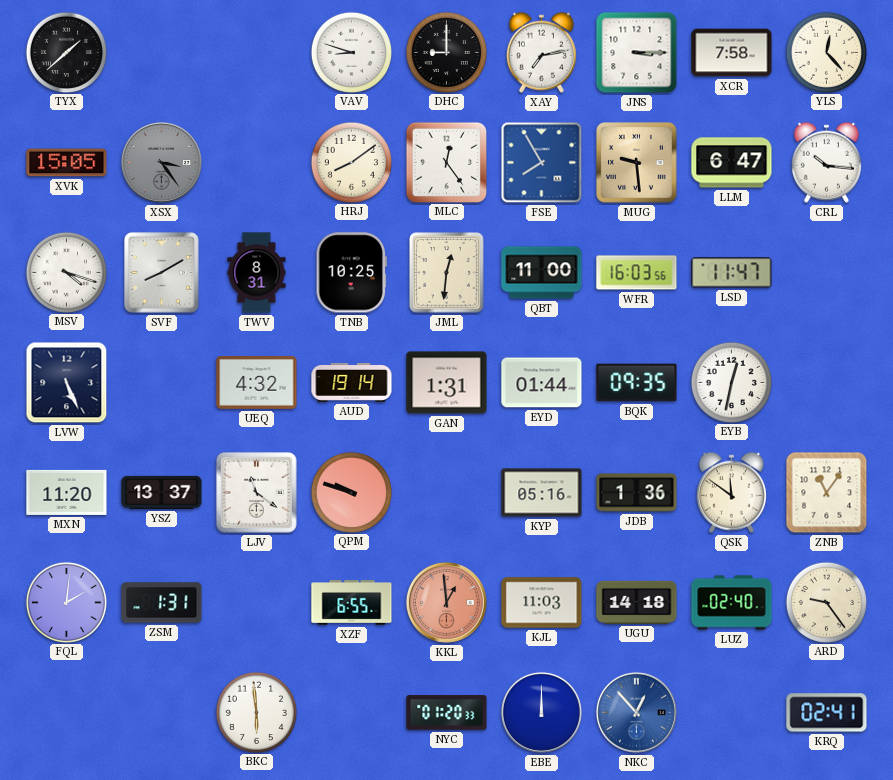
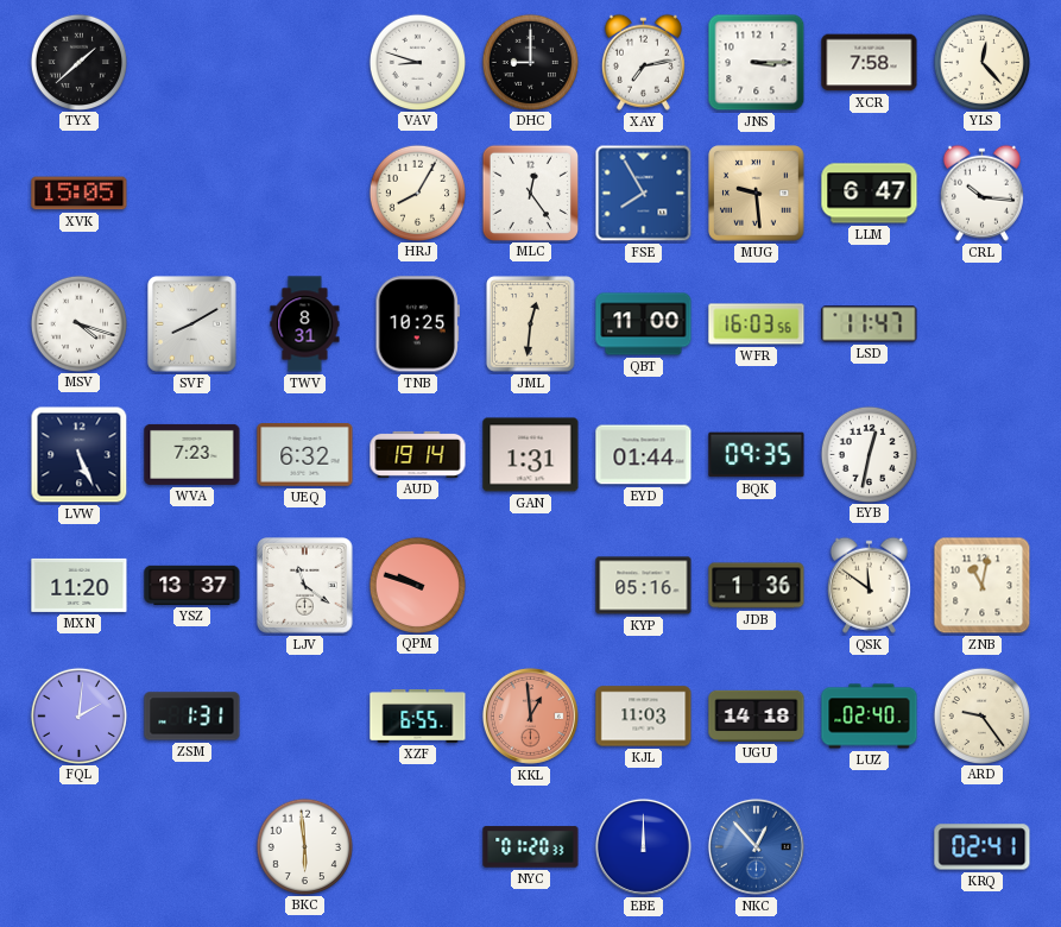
XSX: 3:24 -> none
HRJ: 8:09 -> 8:05
WVA: none -> 7:23
UEQ: 4:32 -> 6:32
ZNB: 11:06 -> 11:02
